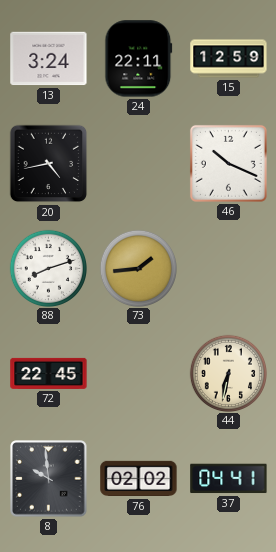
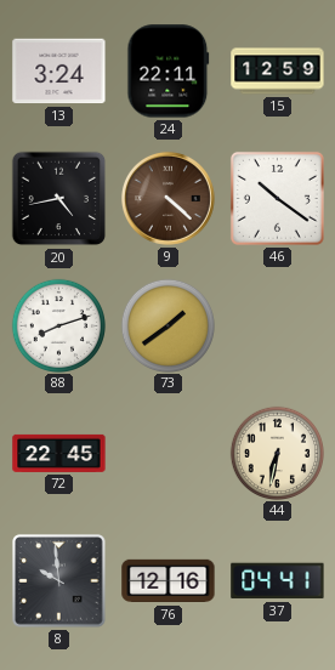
9: none -> 4:22
46: 10:19 -> 10:21
73: 1:44 -> 1:39
76: 02:02 -> 12:16
